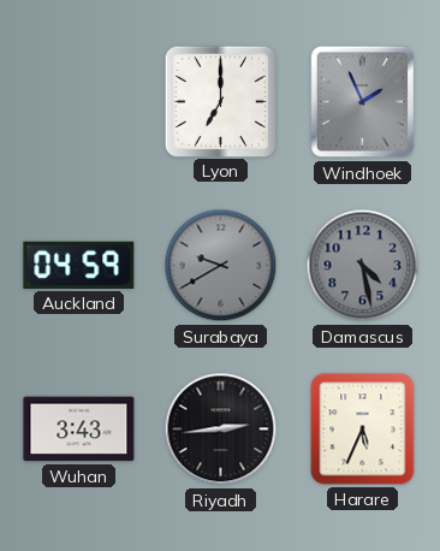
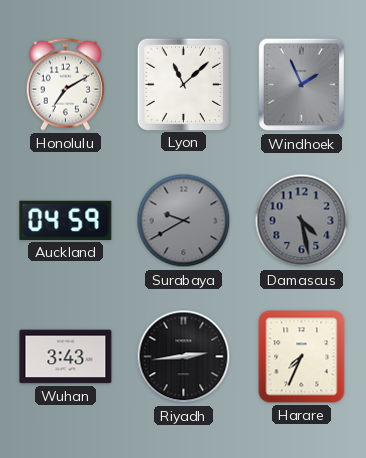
Honolulu: none -> 7:10
Lyon: 7:00 -> 11:08
Harare: 5:34 -> 7:34
